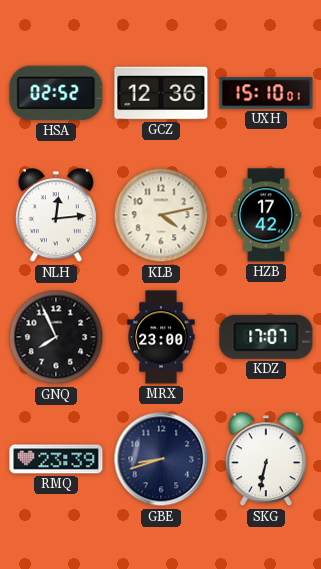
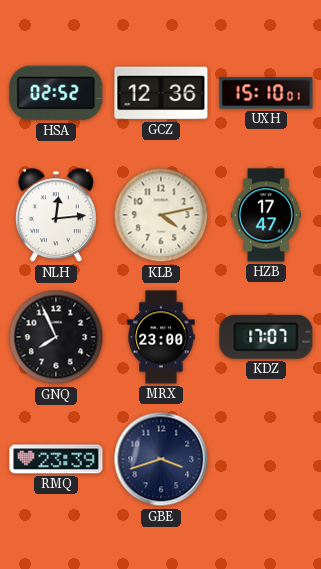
HZB: 17:42 -> 17:47
GBE: 8:42 -> 3:42
SKG: 6:32 -> none
